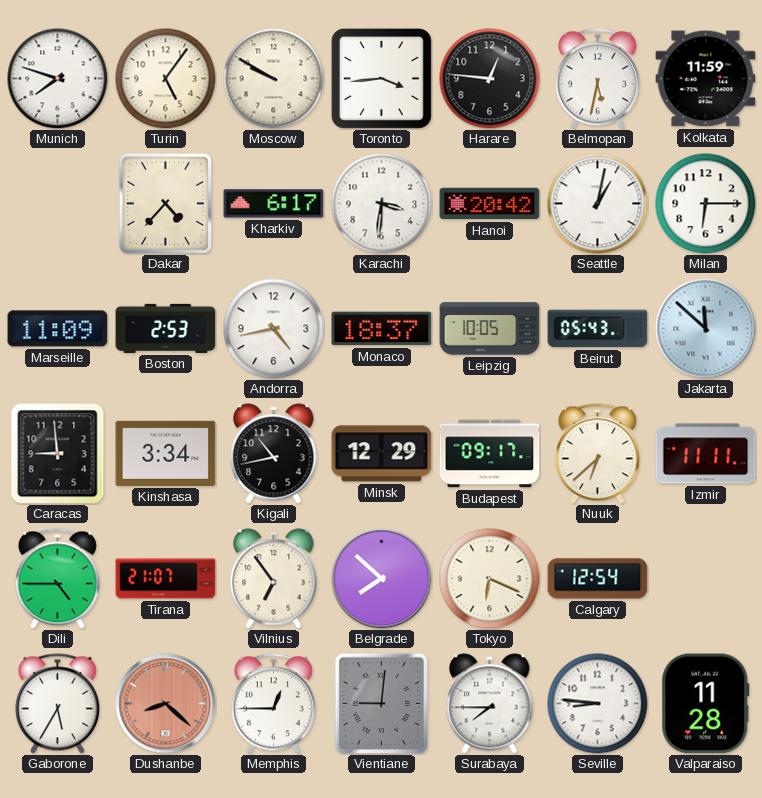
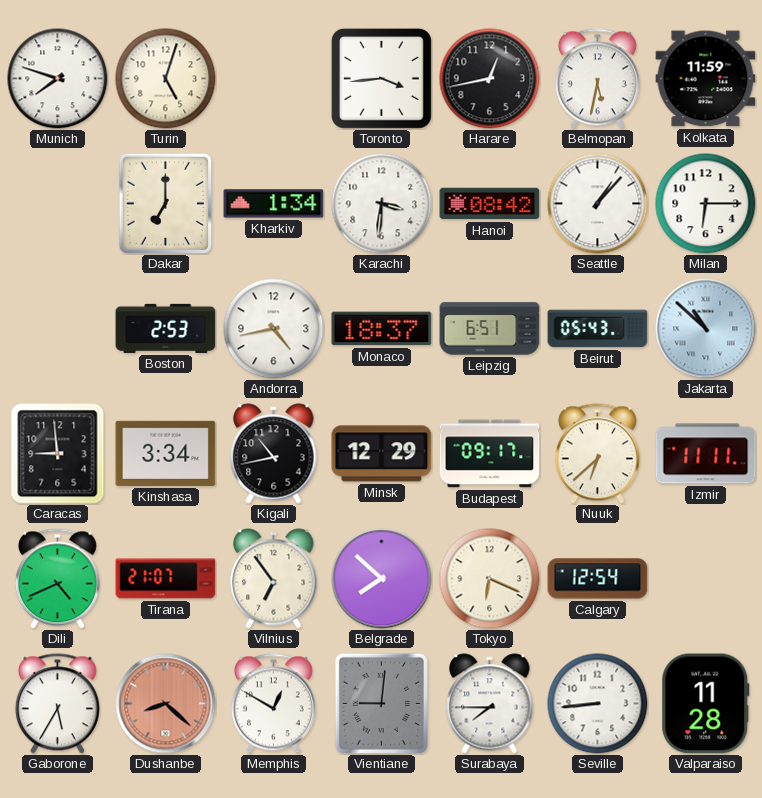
Turin: 5:06 -> 5:03
Moscow: 9:50 -> none
Harare: 12:46 -> 12:43
Dakar: 4:37 -> 7:00
Kharkiv: 6:17 -> 1:34
Hanoi: 20:42 -> 08:42
Seattle: 1:02 -> 1:07
Marseille: 11:09 -> none
Leipzig: 10:05 -> 6:51
Jakarta: 11:52 -> 10:52
Dili: 4:45 -> 4:41
Memphis: 12:45 -> 12:50
Seville: 8:46 -> 8:44
